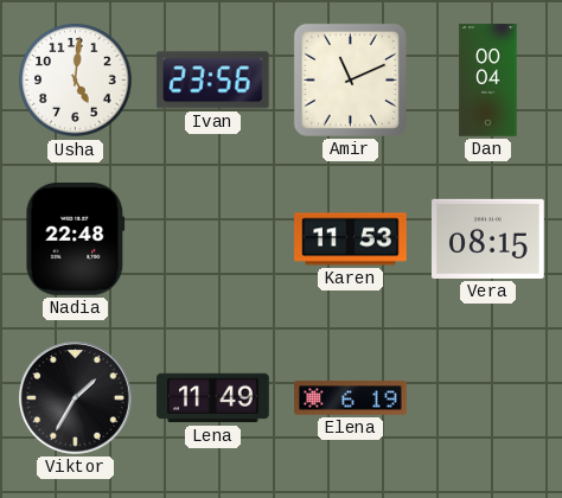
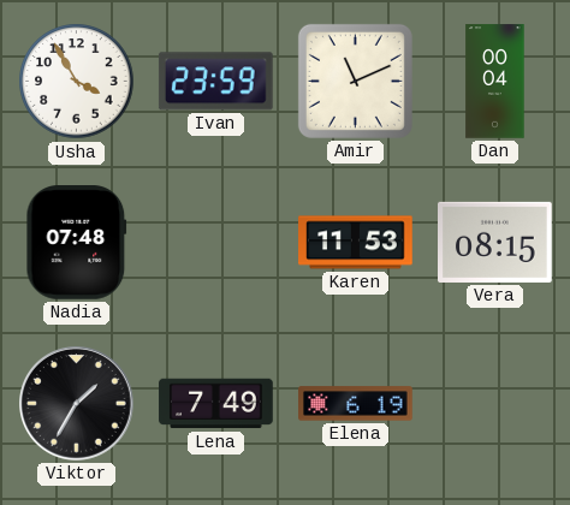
Usha: 5:01 -> 3:55
Ivan: 23:56 -> 23:59
Nadia: 22:48 -> 07:48
Lena: 11:49 -> 7:49
